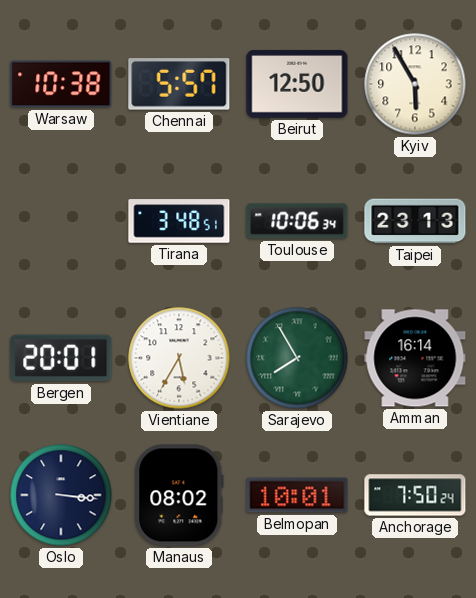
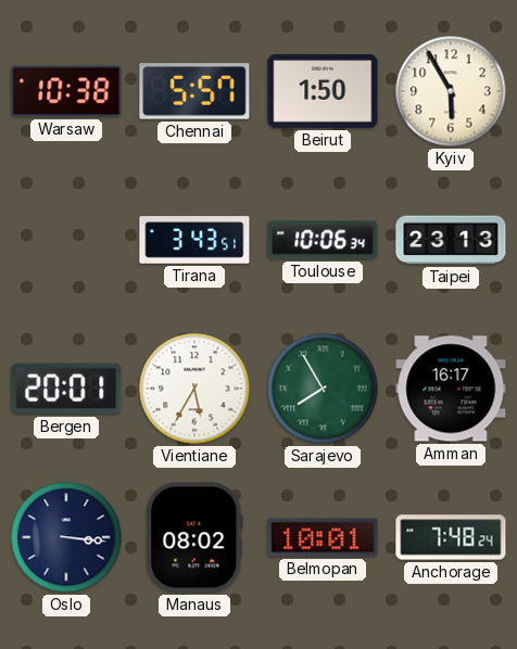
Beirut: 12:50 -> 1:50
Tirana: 3:48 -> 3:43
Amman: 16:14 -> 16:17
Anchorage: 7:50 -> 7:48
